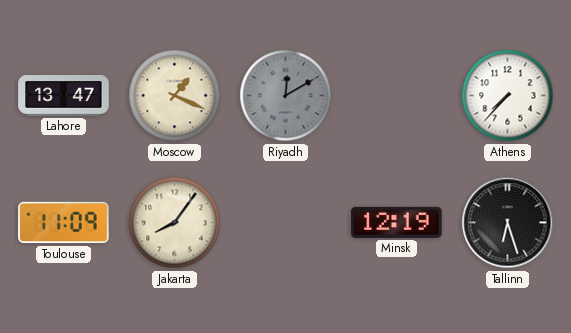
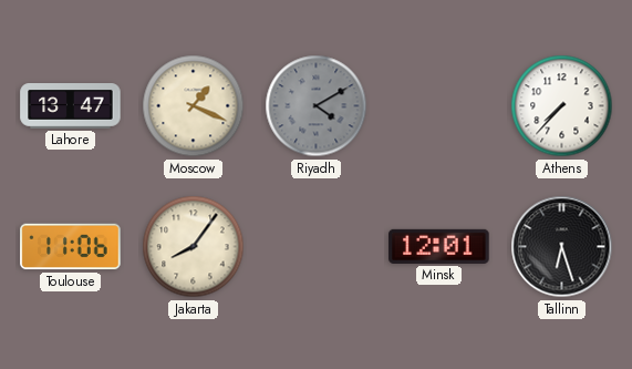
Riyadh: 12:10 -> 4:10
Toulouse: 11:09 -> 11:06
Minsk: 12:19 -> 12:01
